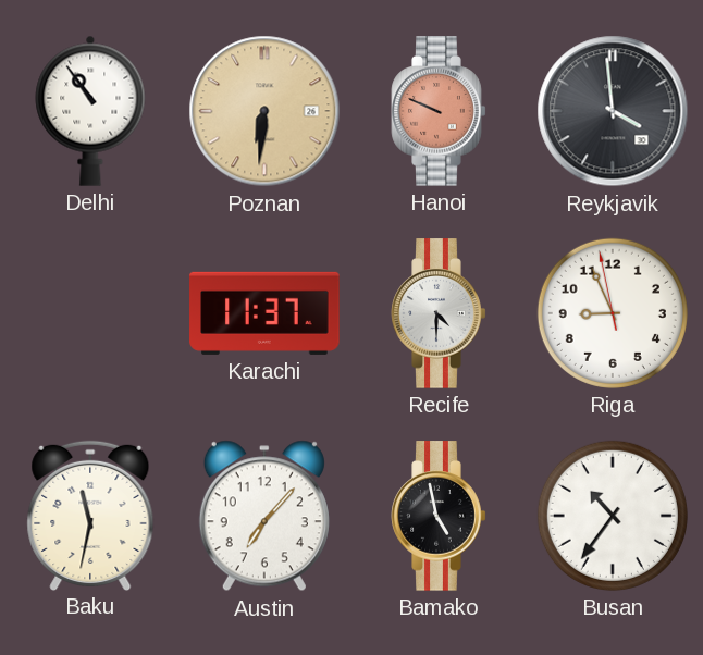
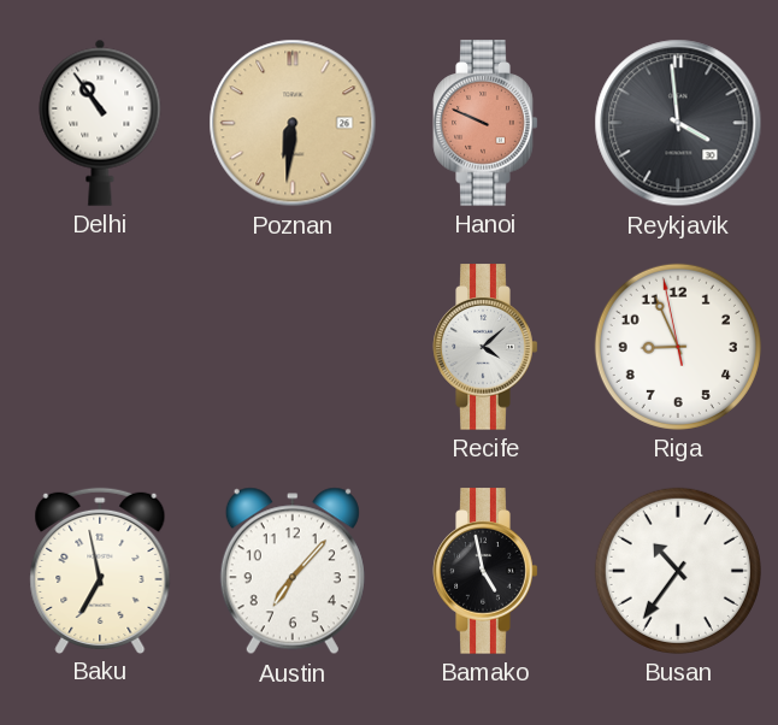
Karachi: 11:37 -> none
Recife: 4:30 -> 4:08
Baku: 11:32 -> 6:58
